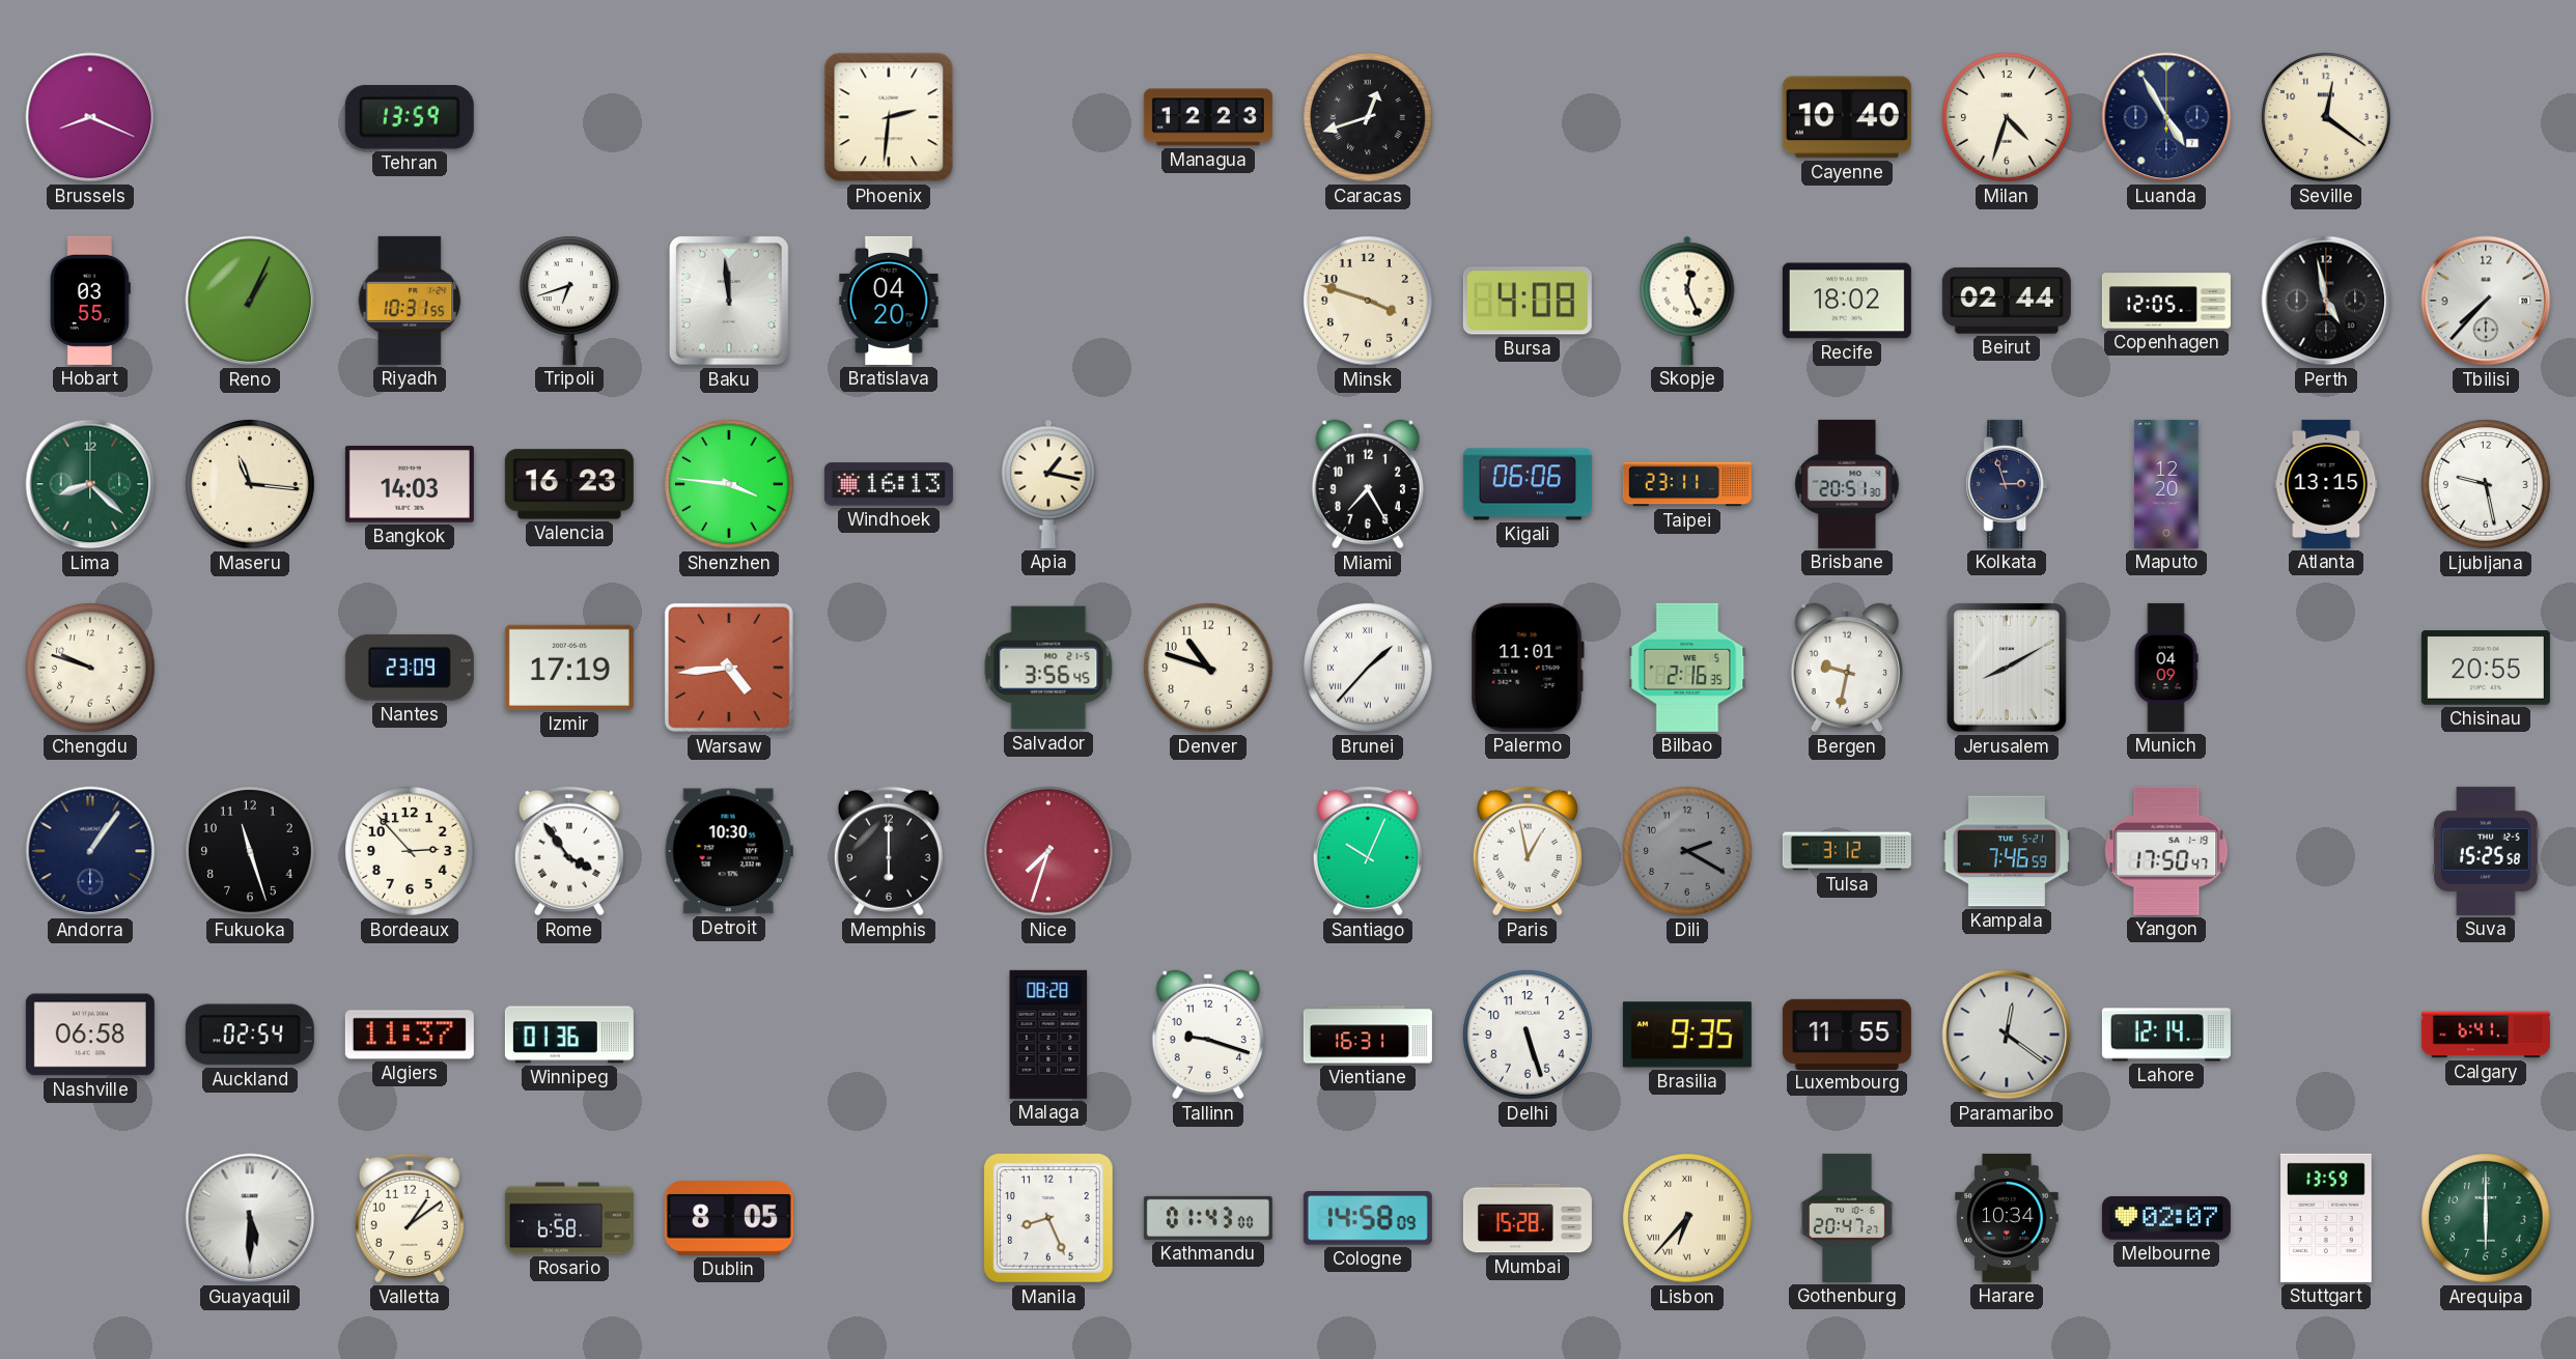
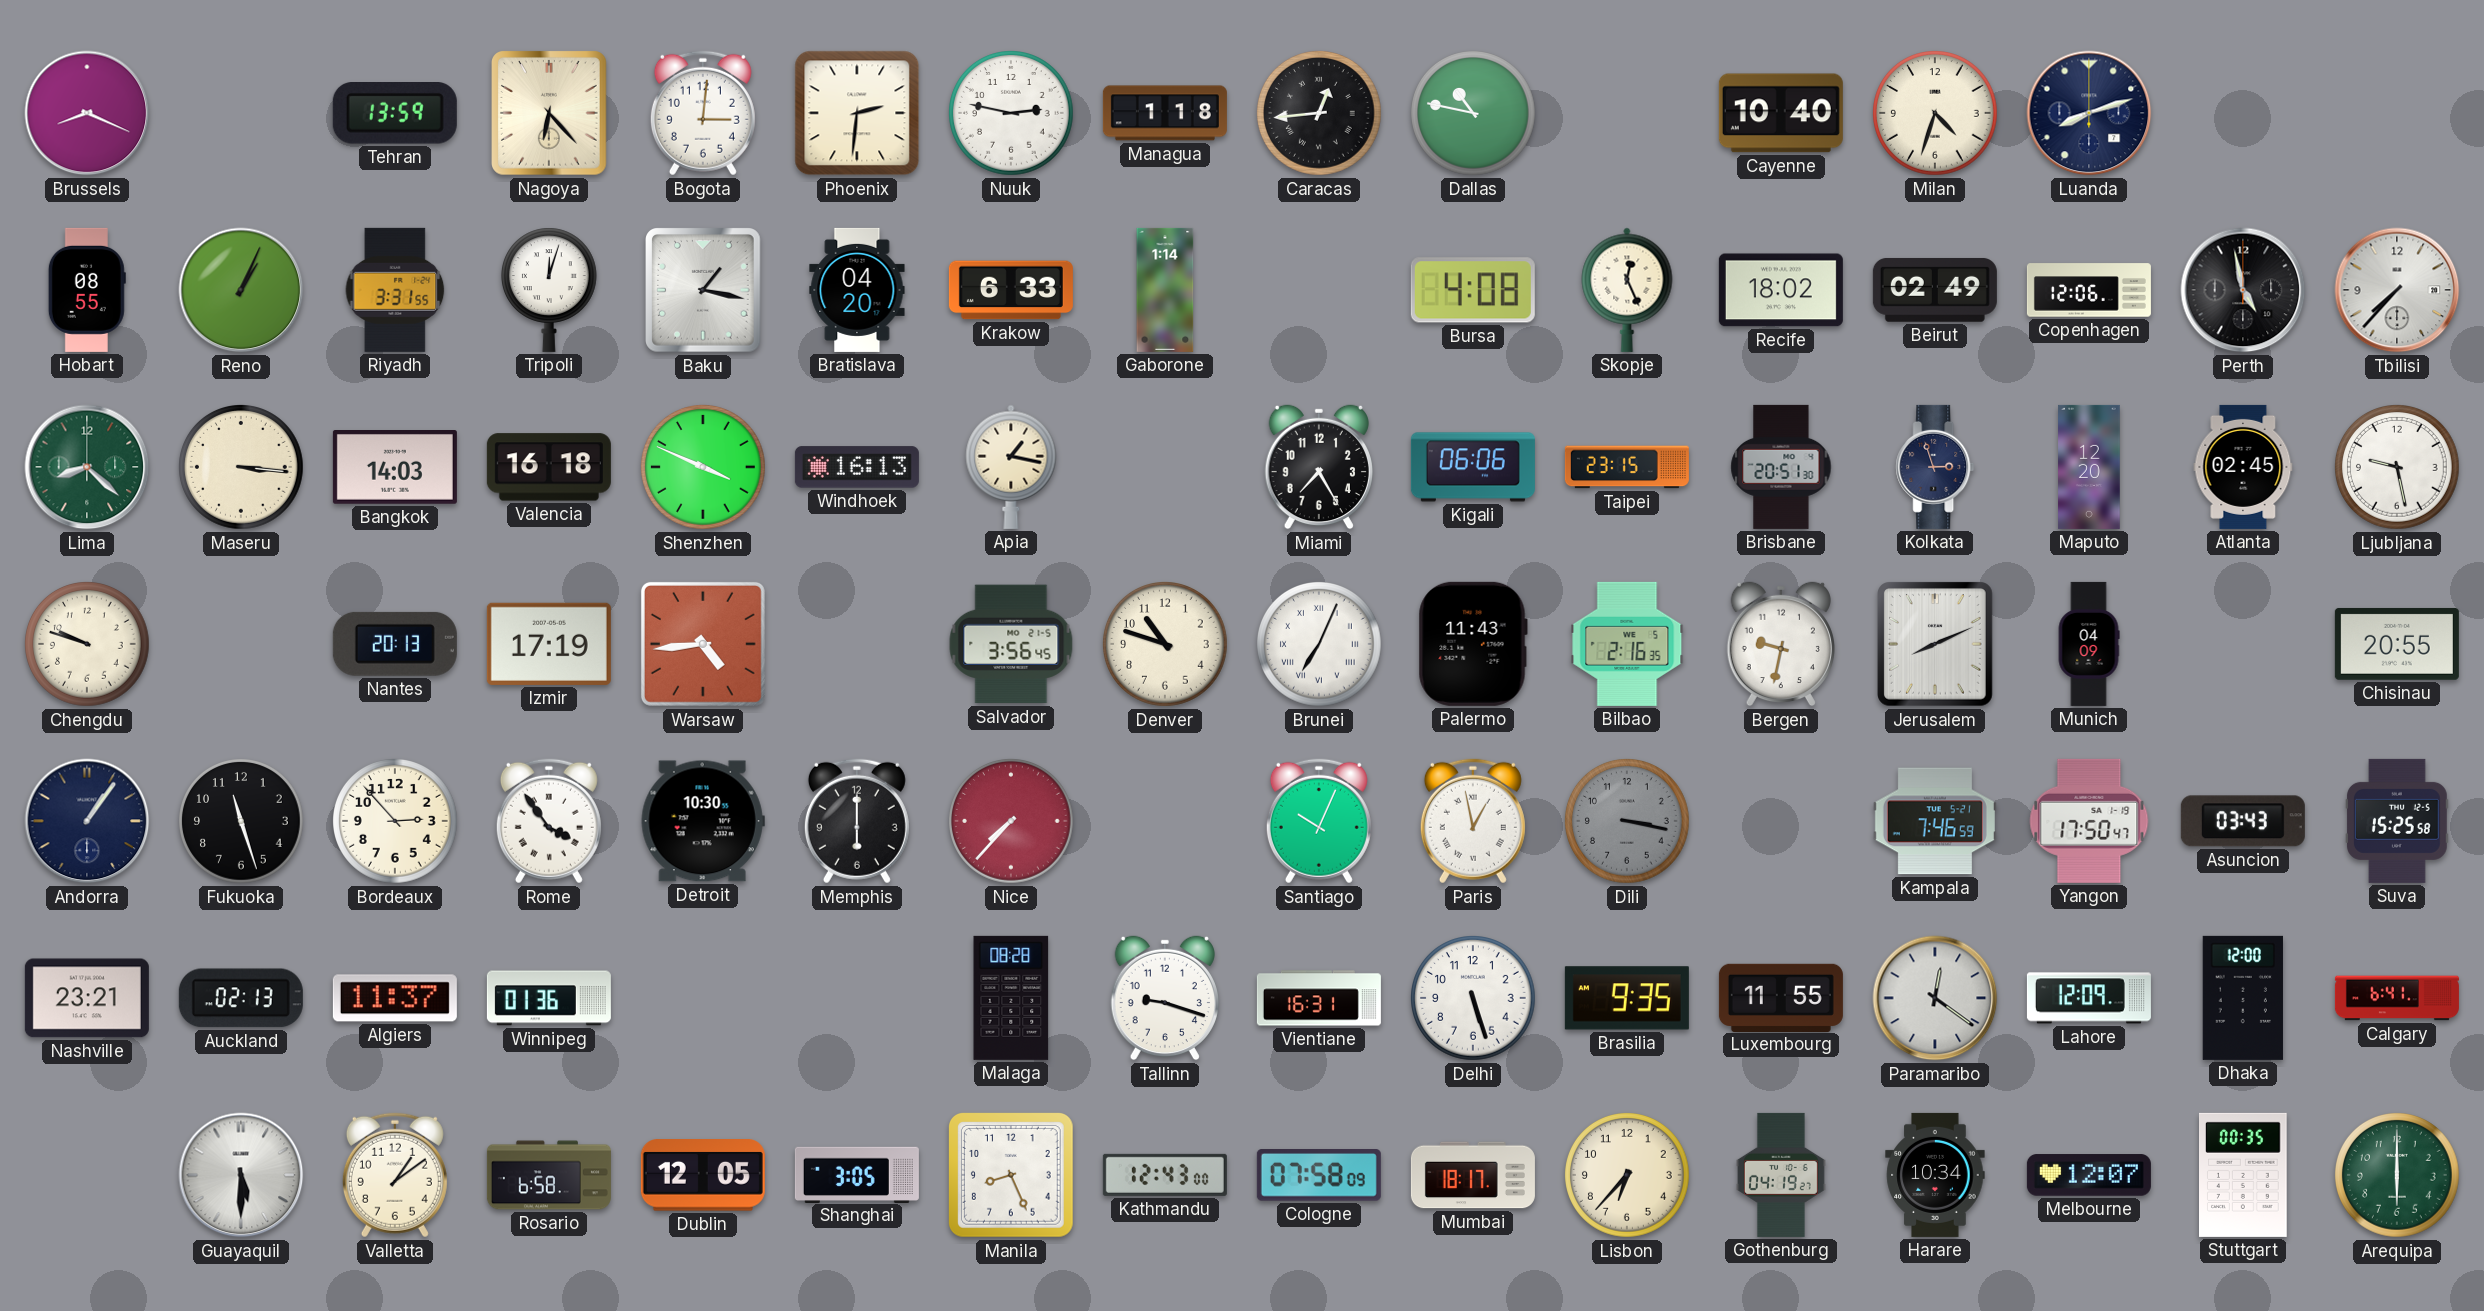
Nagoya: none -> 6:23
Bogota: none -> 3:01
Nuuk: none -> 2:47
Managua: 12:23 -> 1:18
Caracas: 12:42 -> 12:44
Dallas: none -> 10:47
Luanda: 4:55 -> 8:12
Seville: 12:21 -> none
Hobart: 03:55 -> 08:55
Riyadh: 10:31 -> 3:31
Tripoli: 6:42 -> 12:03
Baku: 11:59 -> 1:17
Krakow: none -> 6:33
Gaborone: none -> 1:14
Minsk: 3:48 -> none
Beirut: 02:44 -> 02:49
Copenhagen: 12:05 -> 12:06
Maseru: 11:16 -> 3:16
Valencia: 16:23 -> 16:18
Shenzhen: 3:46 -> 3:49
Taipei: 23:11 -> 23:15
Atlanta: 13:15 -> 02:45
Nantes: 23:09 -> 20:13
Brunei: 1:37 -> 7:04
Palermo: 11:01 -> 11:43
Jerusalem: 8:10 -> 8:11
Nice: 7:33 -> 7:37
Dili: 2:20 -> 3:17
Tulsa: 3:12 -> none
Asuncion: none -> 03:43
Nashville: 06:58 -> 23:21
Auckland: 02:54 -> 02:13
Lahore: 12:14 -> 12:09
Dhaka: none -> 12:00
Dublin: 8:05 -> 12:05
Shanghai: none -> 3:05
Kathmandu: 01:43 -> 12:43
Cologne: 14:58 -> 07:58
Mumbai: 15:28 -> 18:17
Lisbon numerals: Roman -> Arabic
Gothenburg: 20:47 -> 04:19
Melbourne: 02:07 -> 12:07
Stuttgart: 13:59 -> 00:35
